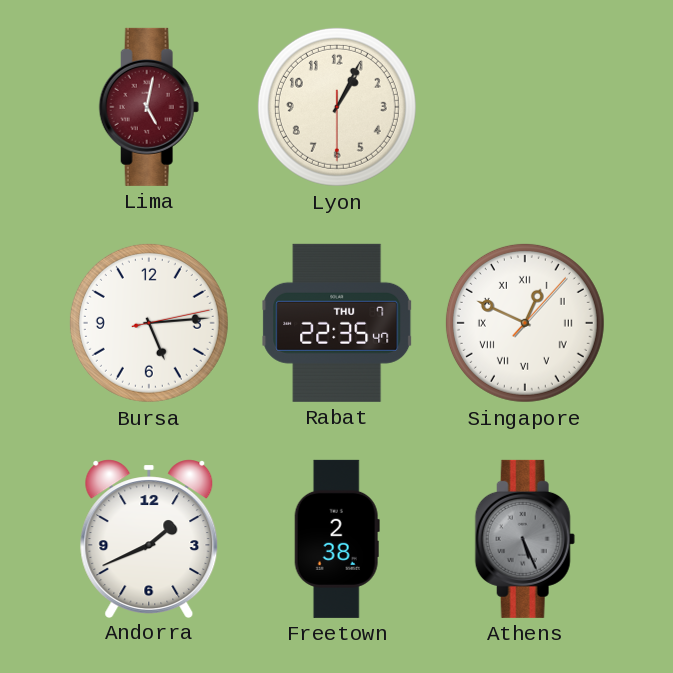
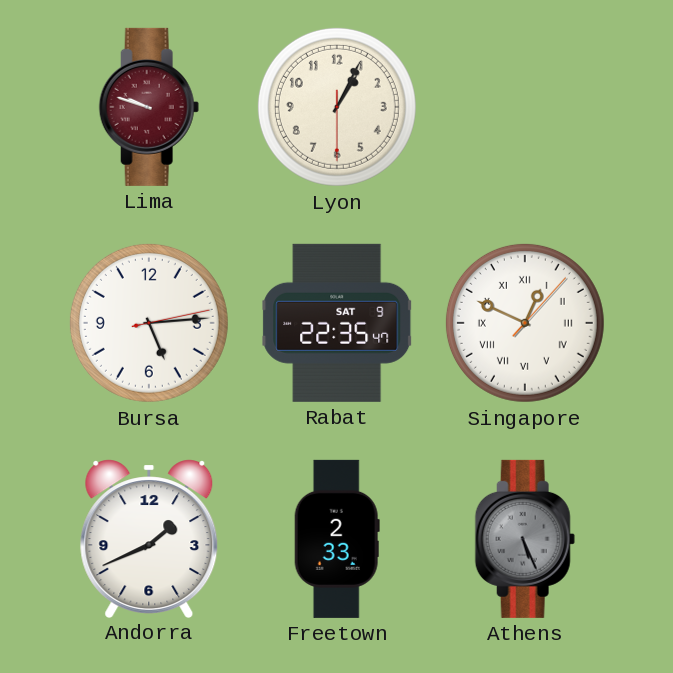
Lima: 5:02 -> 9:48
Rabat date: THU 7 -> SAT 9
Freetown: 2:38 -> 2:33
